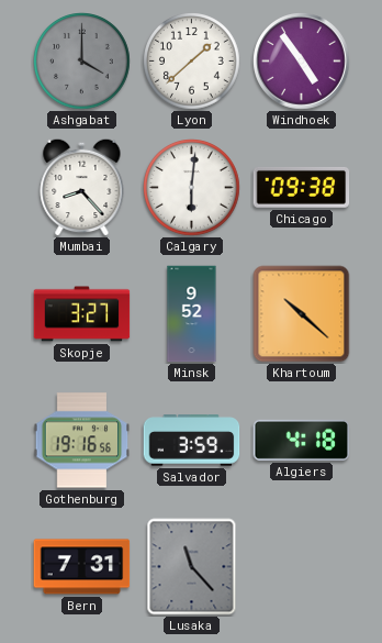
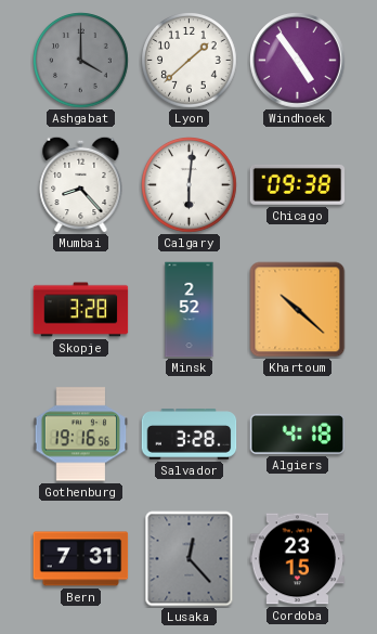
Skopje: 3:27 -> 3:28
Minsk: 9:52 -> 2:52
Salvador: 3:59 -> 3:28
Lusaka: 11:23 -> 12:23
Cordoba: none -> 23:15
